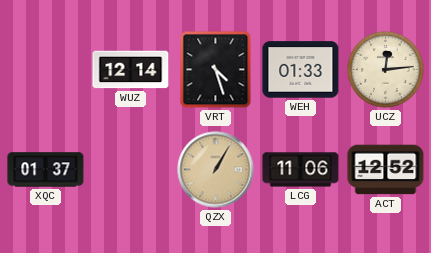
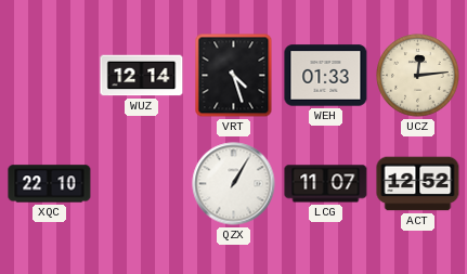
XQC: 01:37 -> 22:10
QZX dial: champagne -> white
LCG: 11:06 -> 11:07
